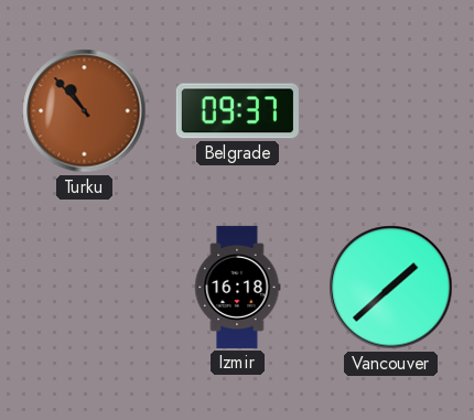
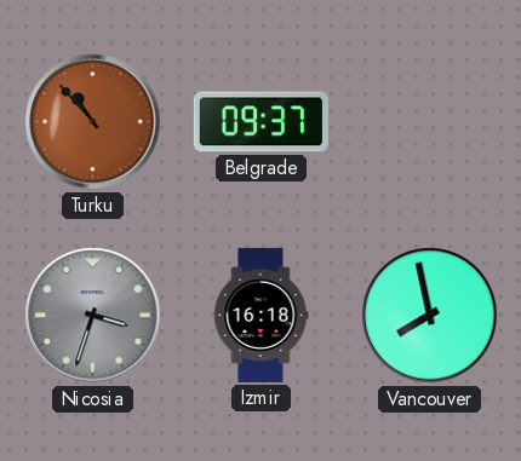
Nicosia: none -> 3:33
Vancouver: 1:38 -> 7:58
